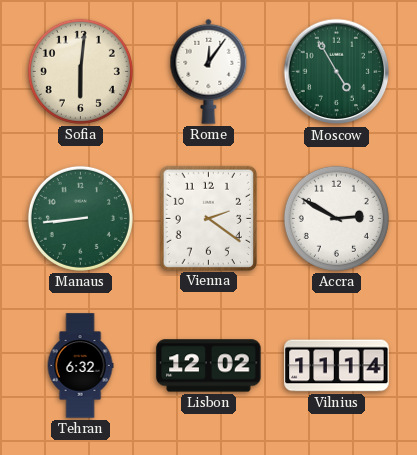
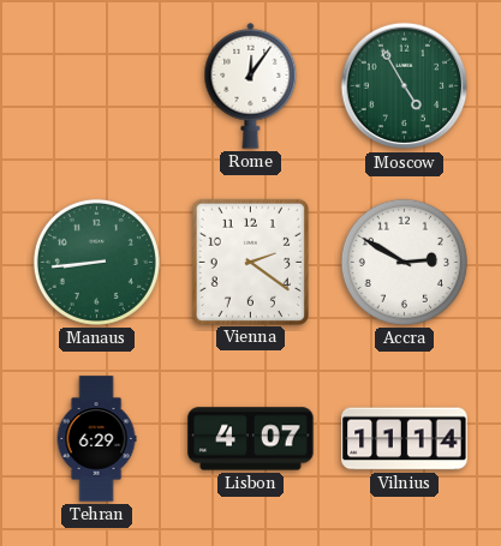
Sofia: 6:01 -> none
Tehran: 6:32 -> 6:29
Lisbon: 12:02 -> 4:07
